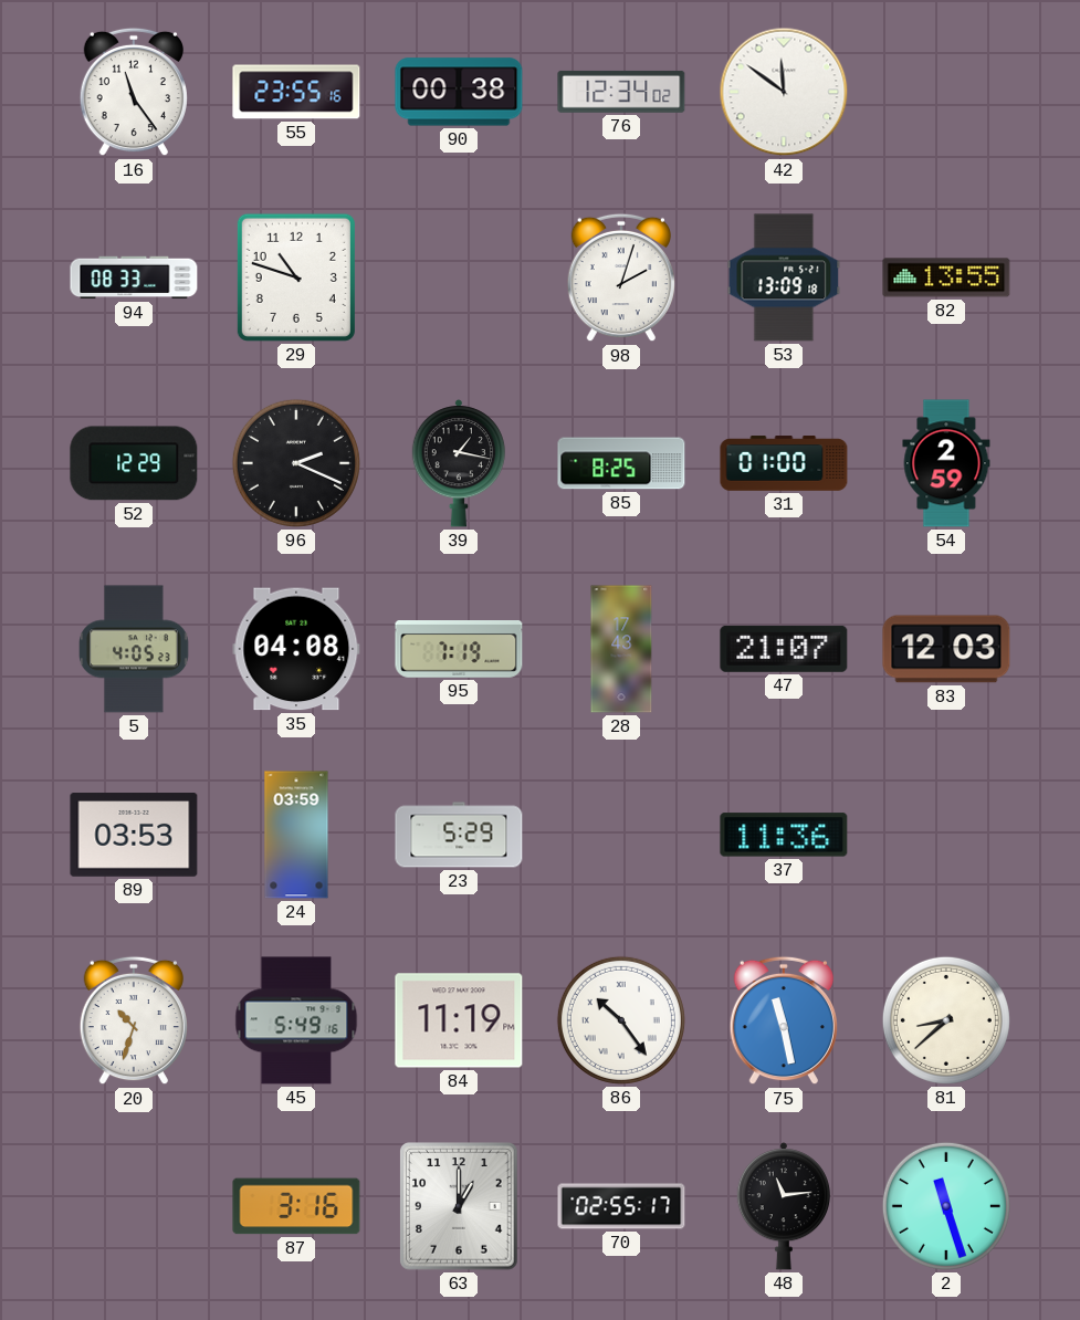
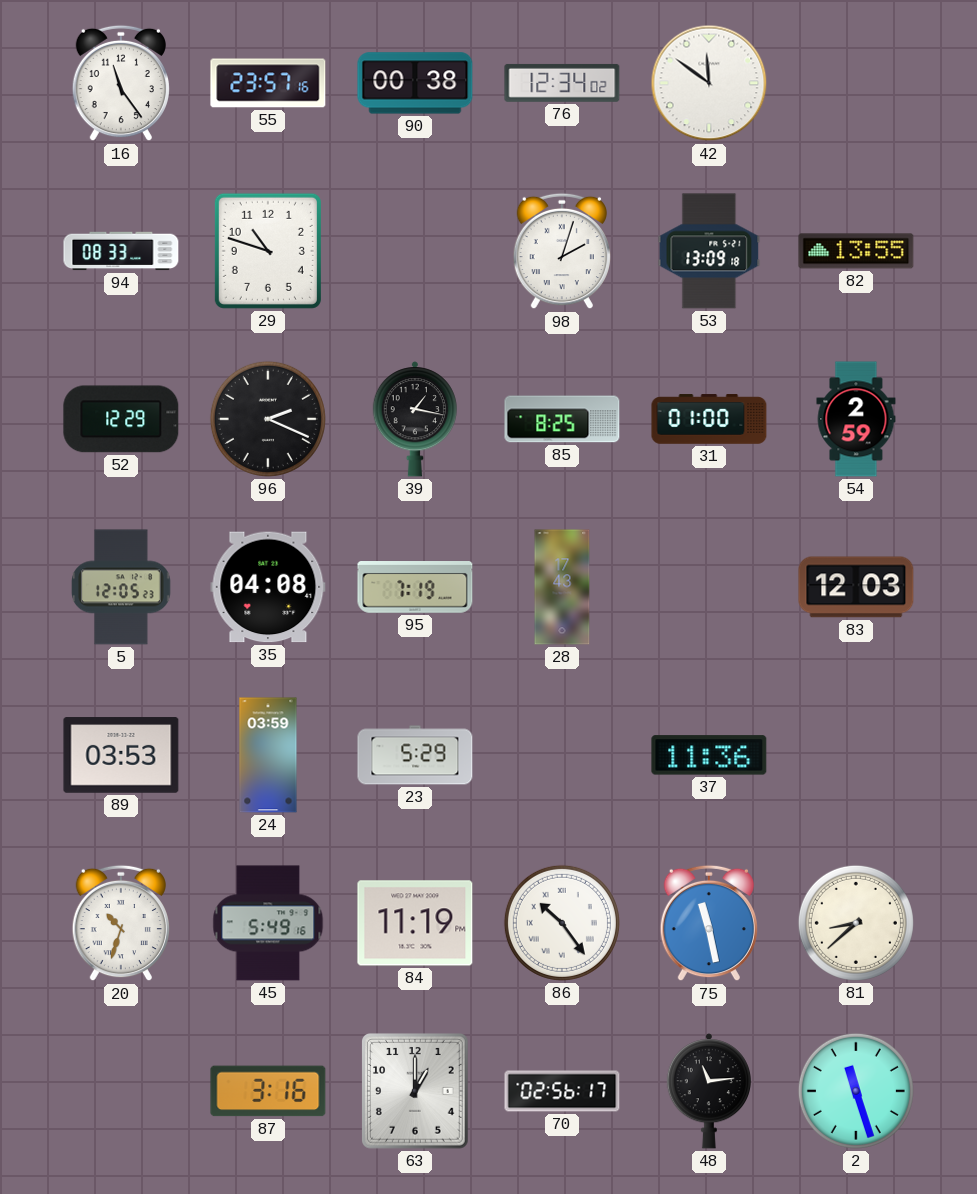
55: 23:55 -> 23:57
5: 4:05 -> 12:05
47: 21:07 -> none
70: 02:55 -> 02:56
